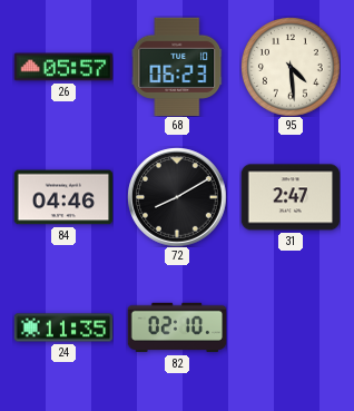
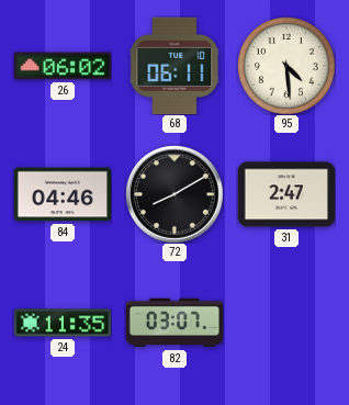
26: 05:57 -> 06:02
68: 06:23 -> 06:11
82: 02:10 -> 03:07
